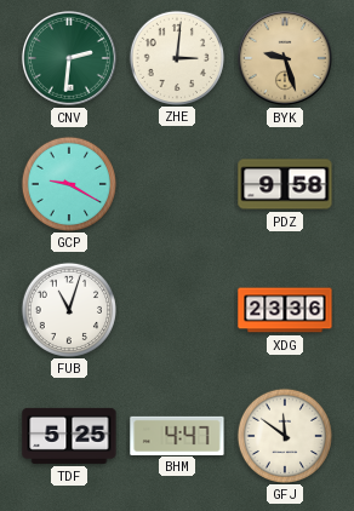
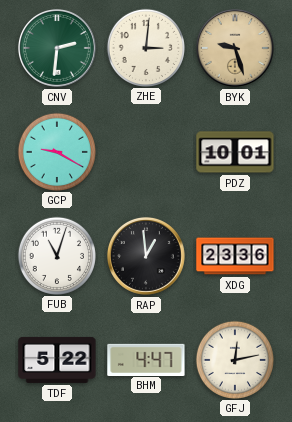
PDZ: 9:58 -> 10:01
RAP: none -> 12:59
TDF: 5:25 -> 5:22
GFJ: 11:51 -> 12:13
